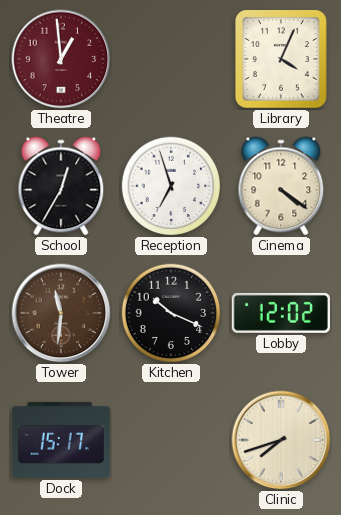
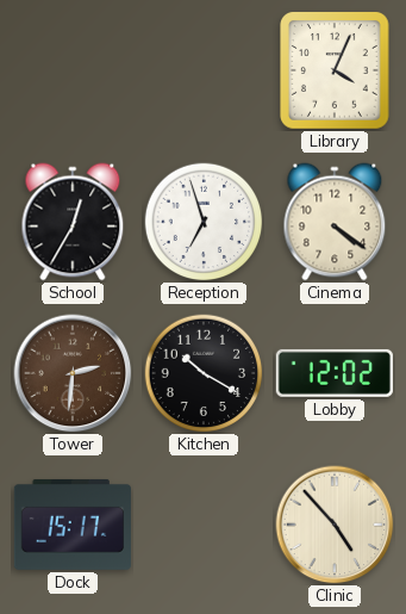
Theatre: 12:59 -> none
Tower: 11:31 -> 2:31
Kitchen: 10:19 -> 10:20
Clinic: 7:42 -> 4:53
